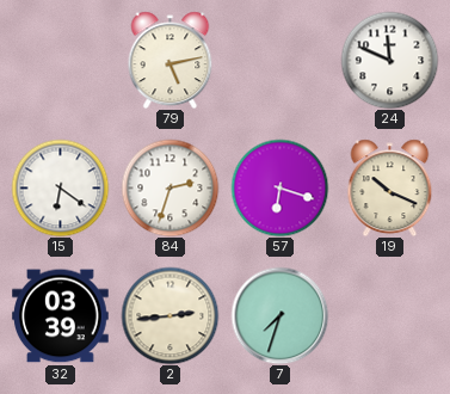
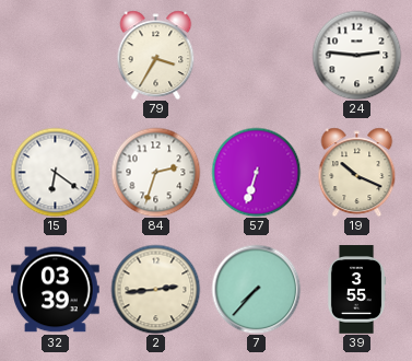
79: 5:13 -> 3:35
24: 11:49 -> 2:46
57: 6:18 -> 6:33
7: 7:33 -> 7:37
39: none -> 3:55
